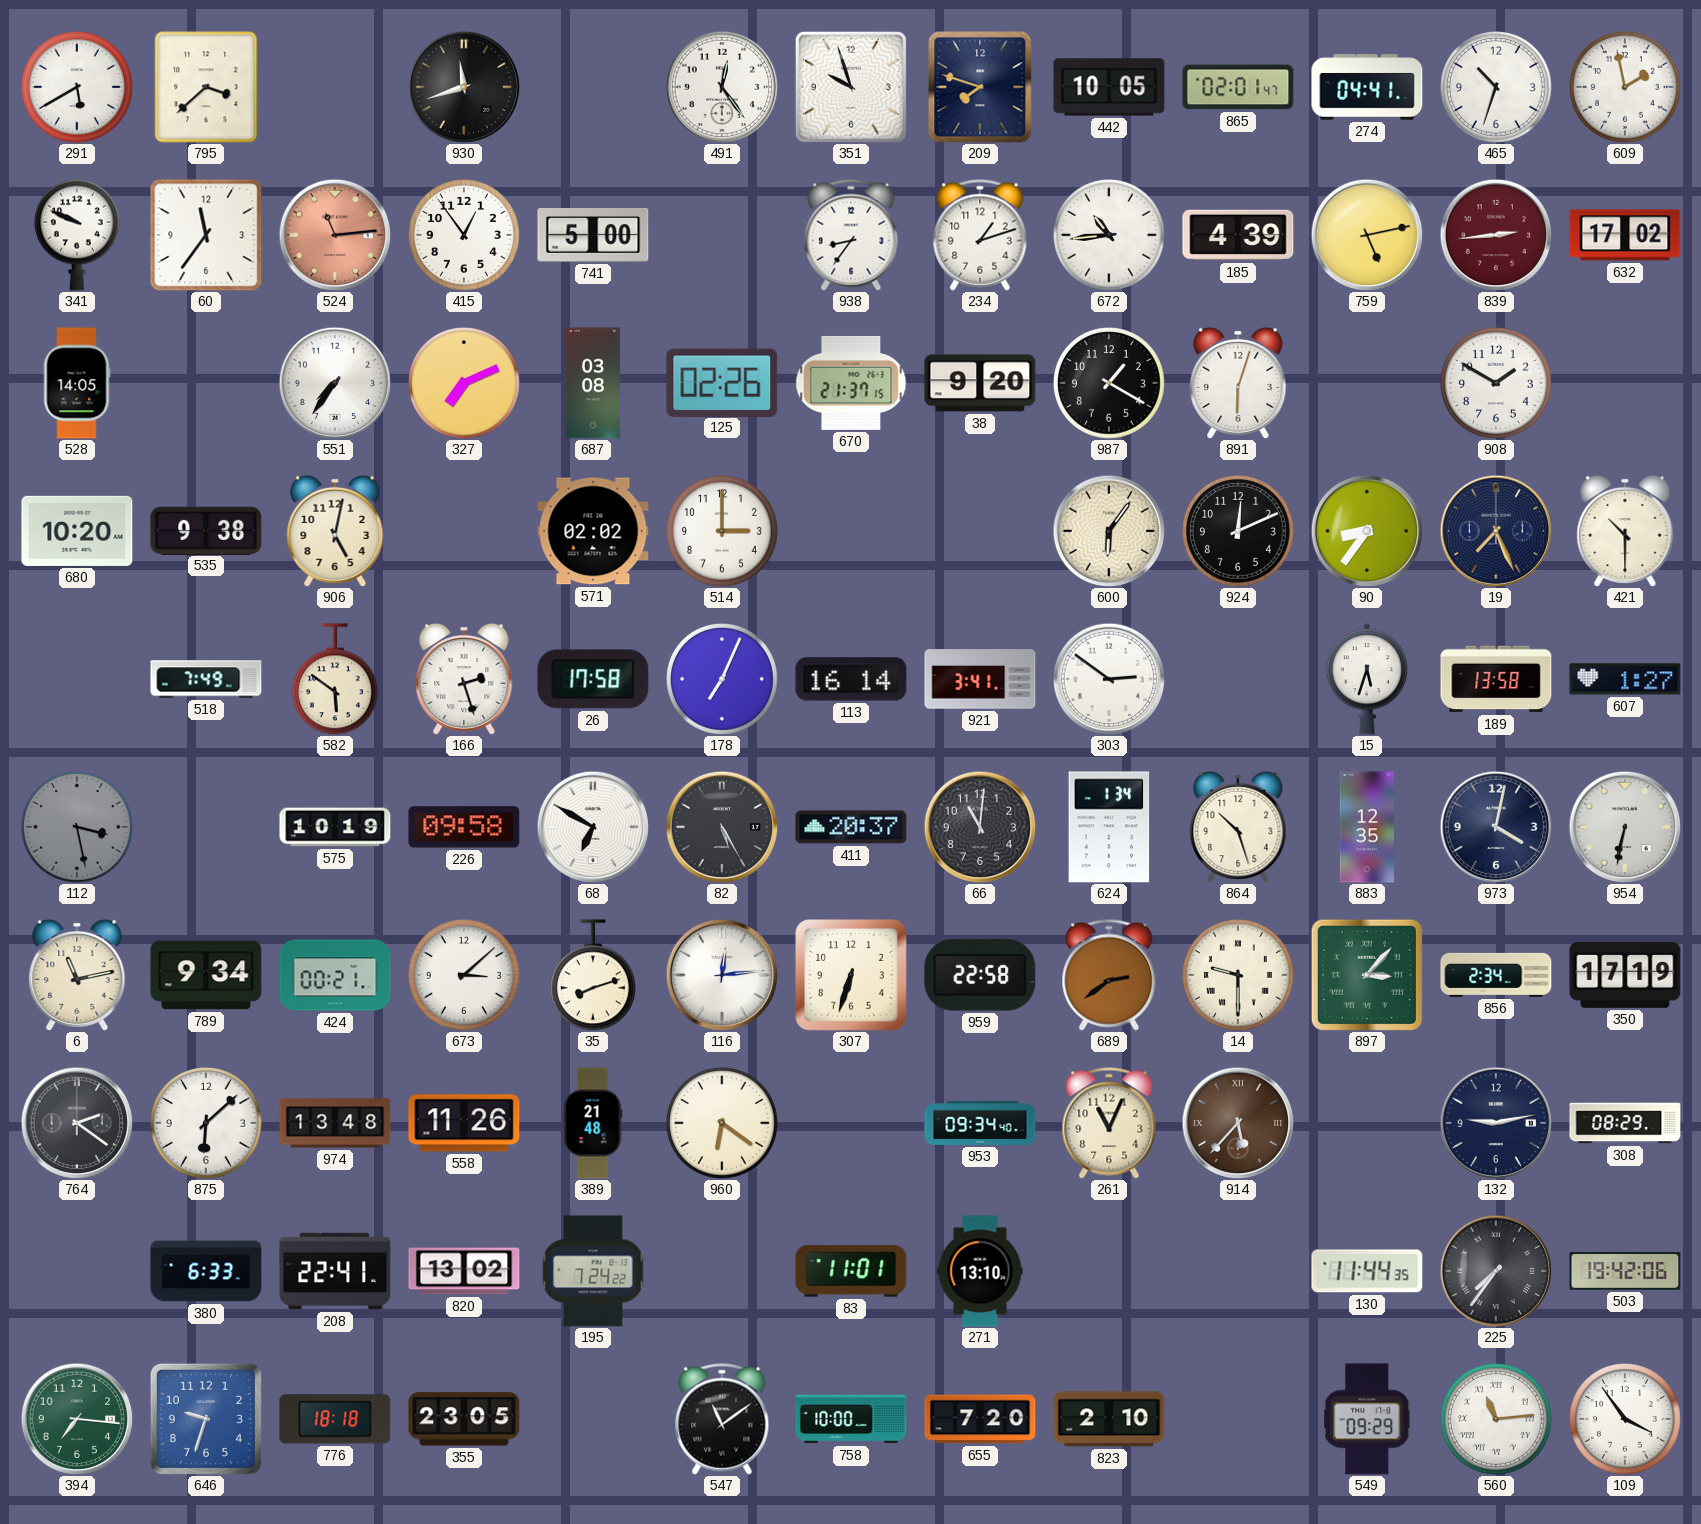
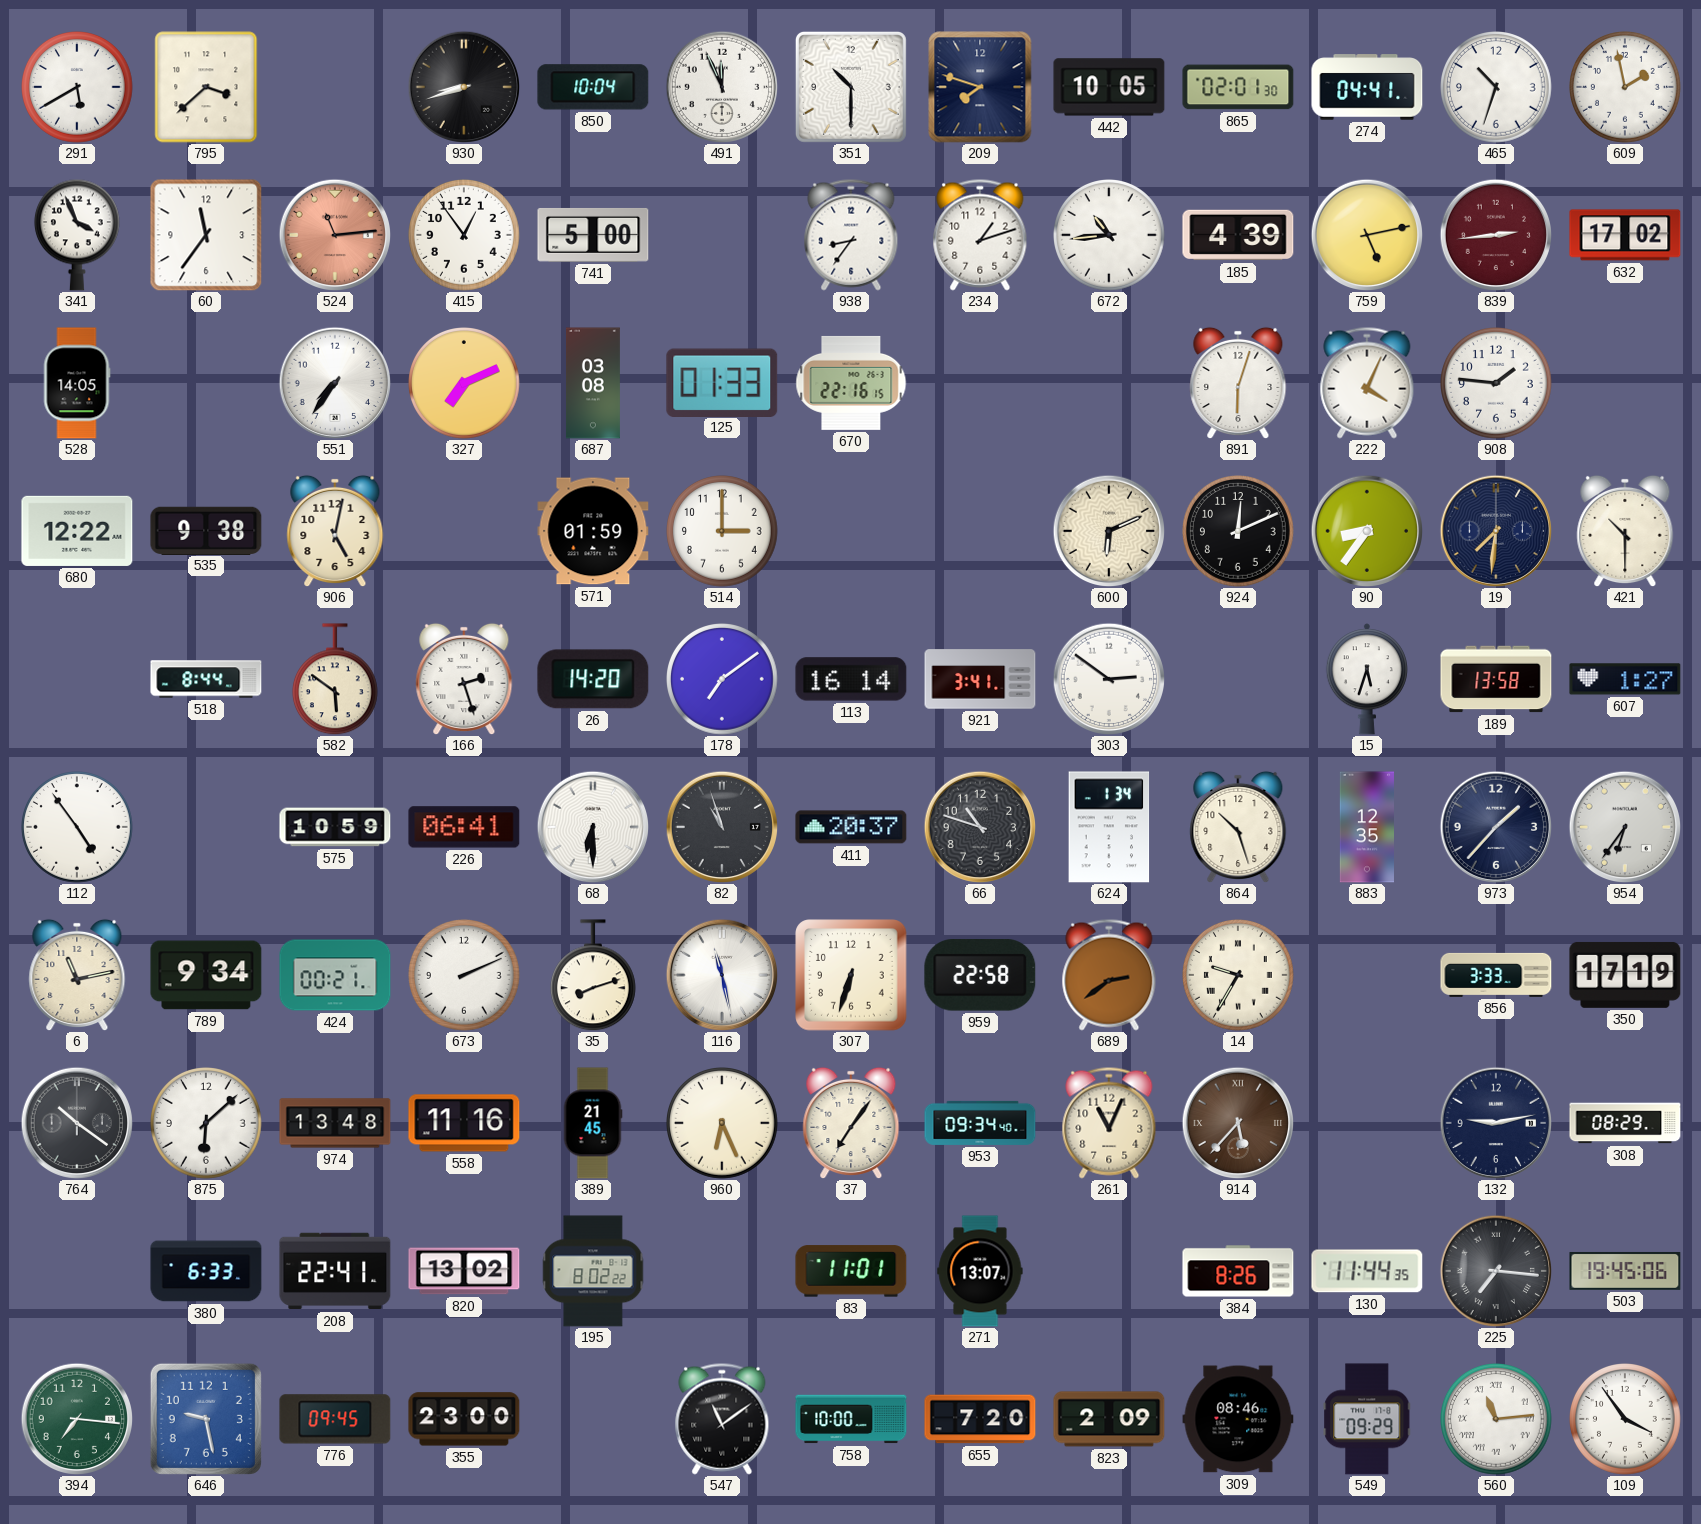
930: 11:42 -> 8:42
850: none -> 10:04
491: 12:24 -> 11:56
351: 9:57 -> 10:30
865: 02:01:47 -> 02:01:30
341: 9:49 -> 3:56
125: 02:26 -> 01:33
670: 21:37 -> 22:16
38: 9:20 -> none
987: 1:20 -> none
222: none -> 4:04
908: 1:50 -> 1:46
680: 10:20 -> 12:22
571: 02:02 -> 01:59
600: 6:06 -> 6:11
19: 7:26 -> 7:31
518: 7:49 -> 8:44
26: 17:58 -> 14:20
178: 7:04 -> 7:09
112: 3:28 -> 4:54
112 dial: grey -> white
575: 10:19 -> 10:59
226: 09:58 -> 06:41
68: 6:50 -> 6:30
82: 5:25 -> 10:57
66: 11:01 -> 10:48
973: 4:02 -> 1:37
954: 6:32 -> 6:36
673: 3:08 -> 2:11
116: 12:14 -> 11:28
14: 9:30 -> 9:35
897: 3:07 -> none
856: 2:34 -> 3:33
764: 2:21 -> 10:21
558: 11:26 -> 11:16
389: 21:48 -> 21:45
960: 6:21 -> 6:26
37: none -> 7:06
195: 7:24 -> 8:02
271: 13:10 -> 13:07
384: none -> 8:26
225: 7:36 -> 7:16
503: 19:42 -> 19:45
646: 9:33 -> 9:28
776: 18:18 -> 09:45
355: 23:05 -> 23:00
823: 2:10 -> 2:09
309: none -> 08:46
